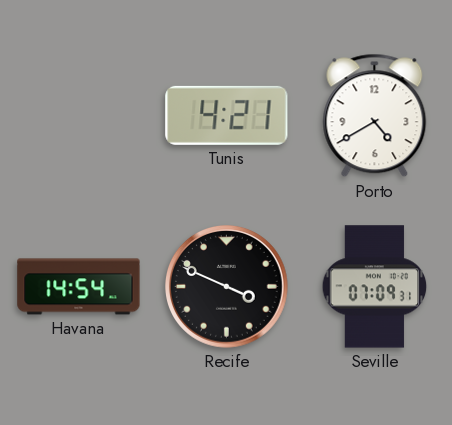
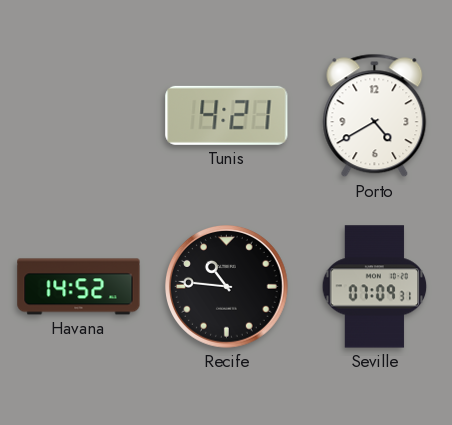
Havana: 14:54 -> 14:52
Recife: 3:49 -> 10:46
